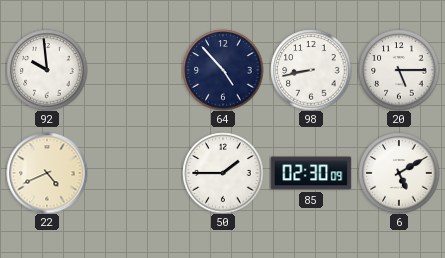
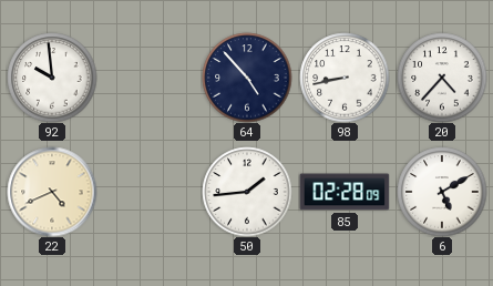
20: 5:15 -> 4:37
50: 1:45 -> 1:44
85: 02:30 -> 02:28
